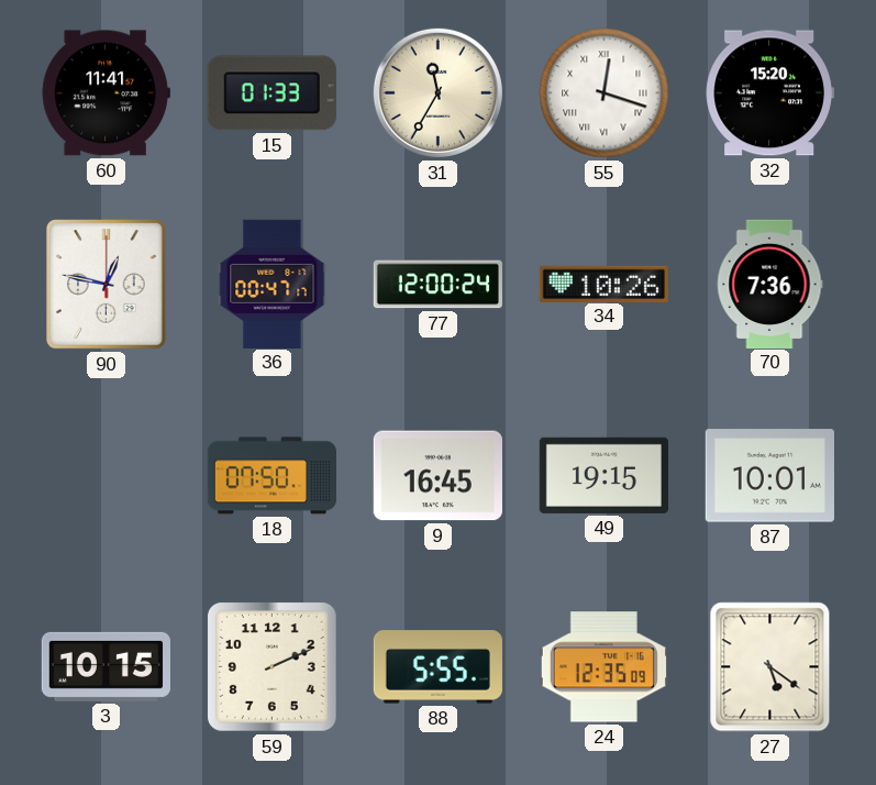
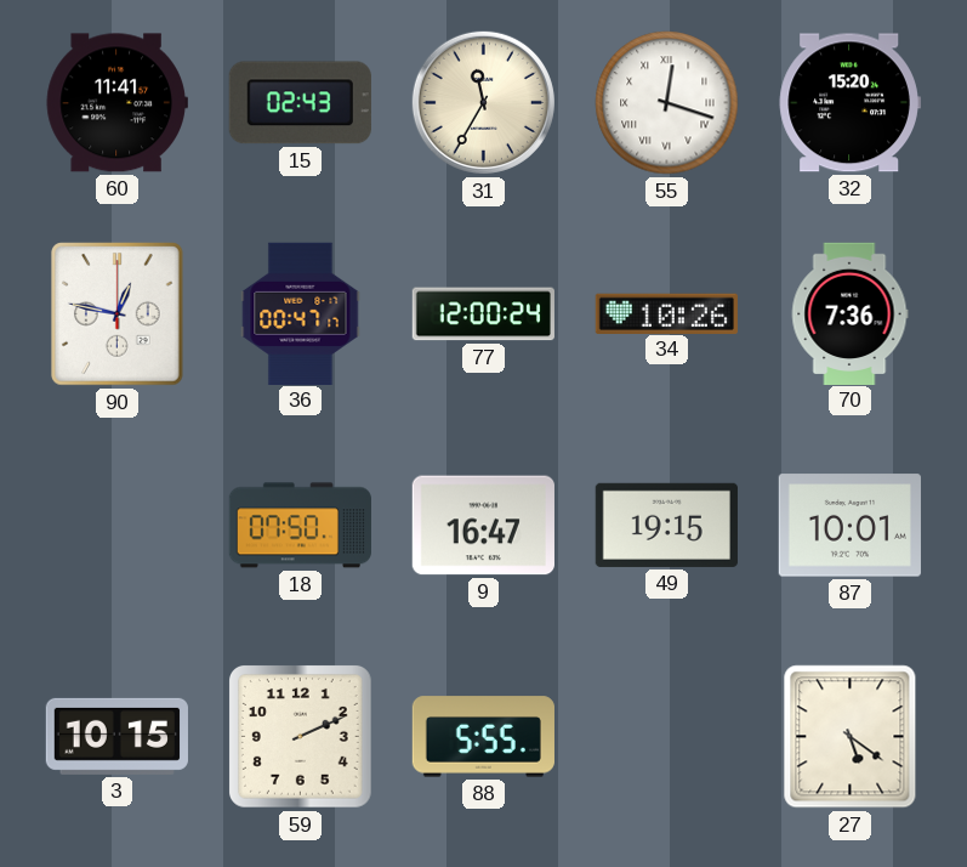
15: 01:33 -> 02:43
9: 16:45 -> 16:47
24: 12:35 -> none
